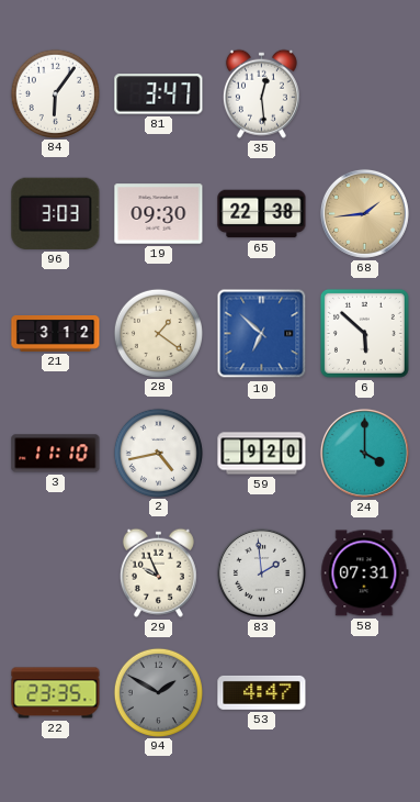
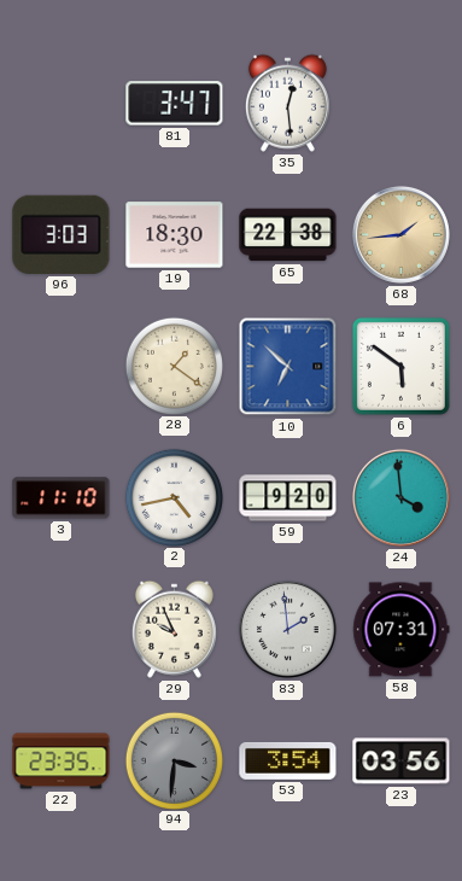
84: 6:06 -> none
19: 09:30 -> 18:30
21: 3:12 -> none
6: 5:52 -> 5:51
24: 4:00 -> 3:59
94: 1:50 -> 3:31
53: 4:47 -> 3:54
23: none -> 03:56
